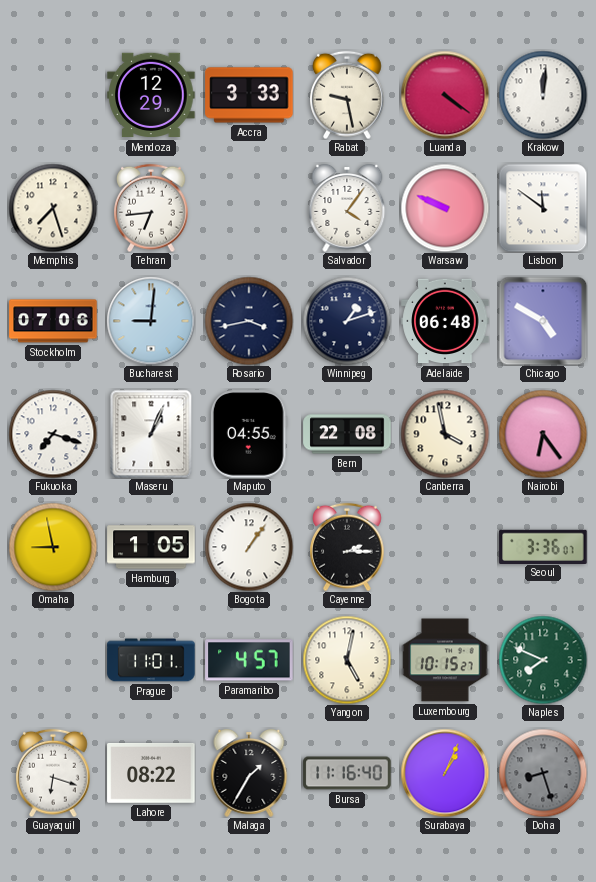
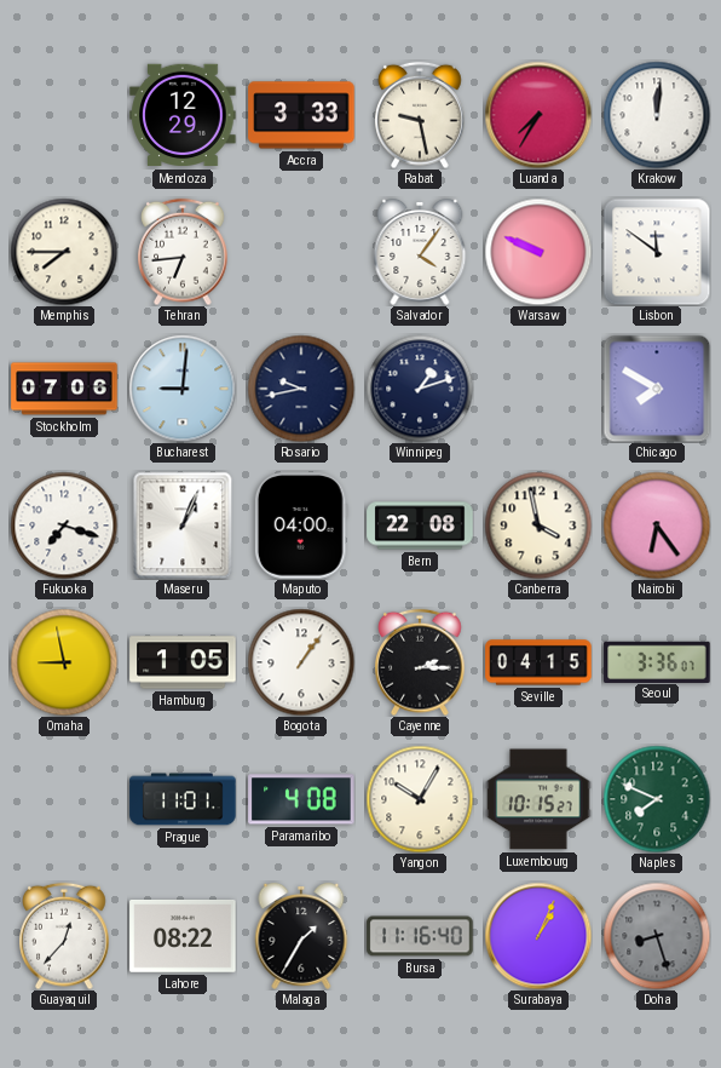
Luanda: 4:21 -> 7:35
Memphis: 7:27 -> 7:45
Rosario: 3:43 -> 9:43
Adelaide: 06:48 -> none
Chicago: 4:50 -> 7:50
Maputo: 04:55 -> 04:00
Seville: none -> 04:15
Paramaribo: 4:57 -> 4:08
Yangon: 5:02 -> 10:05
Guayaquil: 6:18 -> 12:37
